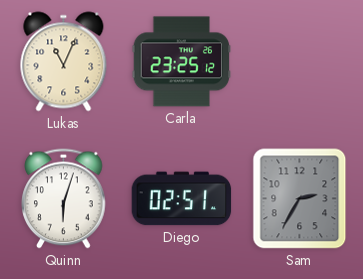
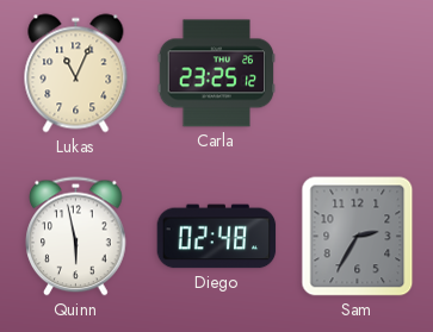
Quinn: 6:03 -> 5:58
Diego: 02:51 -> 02:48
